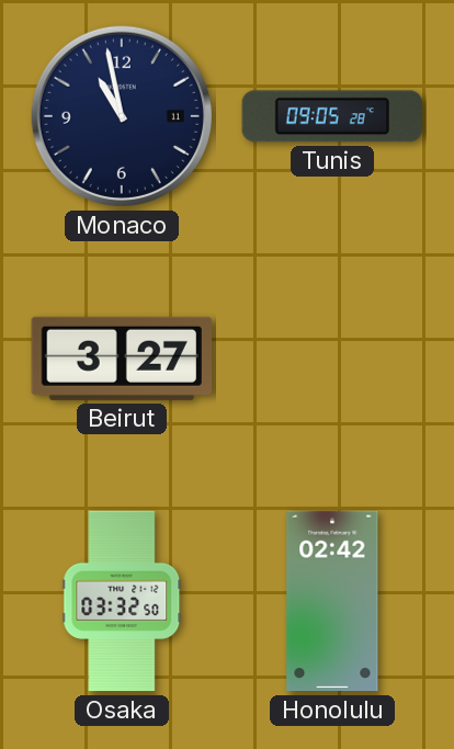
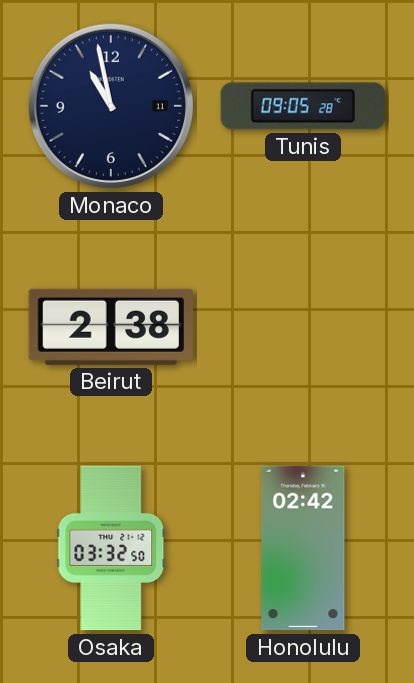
Beirut: 3:27 -> 2:38
